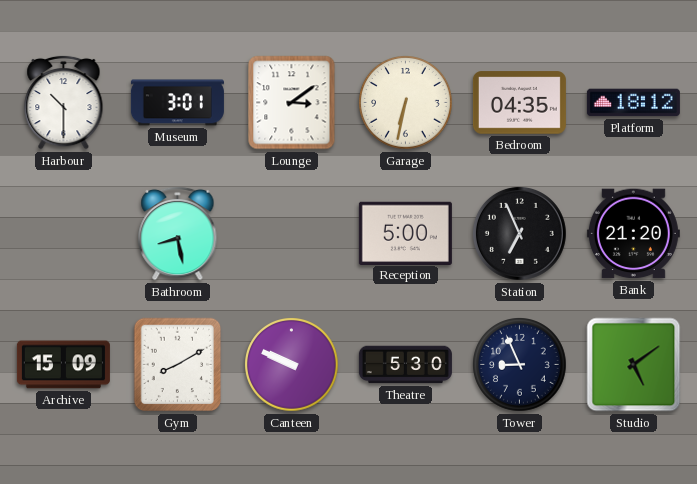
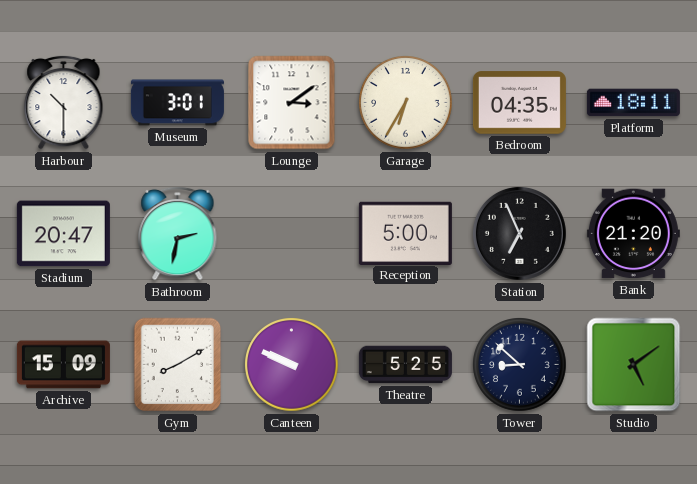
Garage: 6:32 -> 6:35
Platform: 18:12 -> 18:11
Stadium: none -> 20:47
Bathroom: 8:28 -> 2:32
Theatre: 5:30 -> 5:25
Tower: 8:56 -> 8:52
